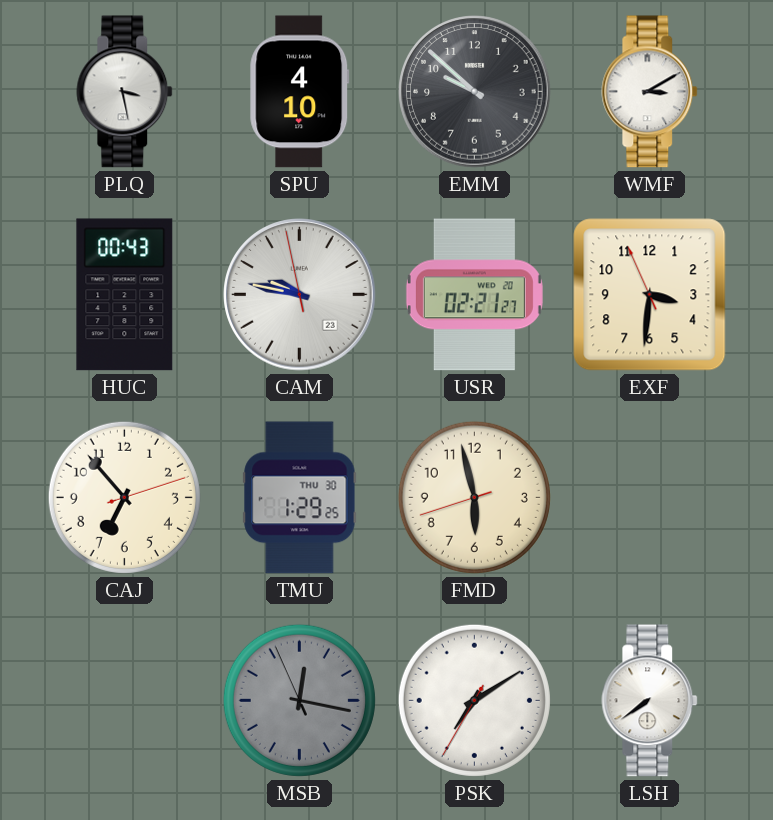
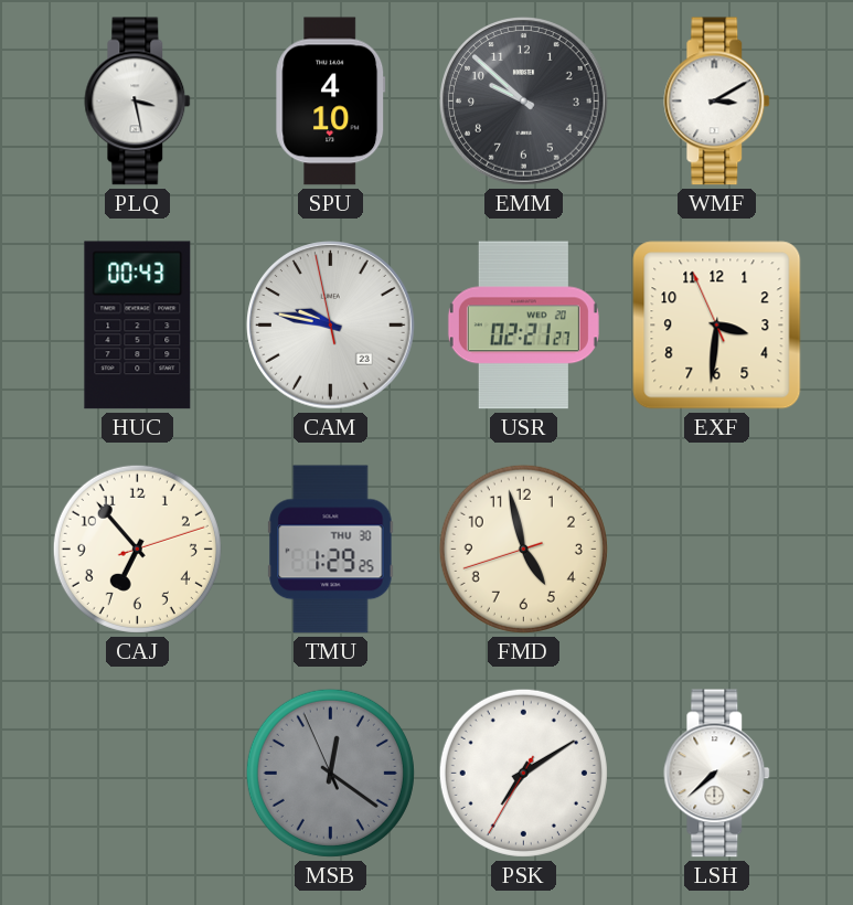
FMD: 5:57 -> 4:57
MSB: 12:16 -> 12:20
LSH: 7:39 -> 7:38
